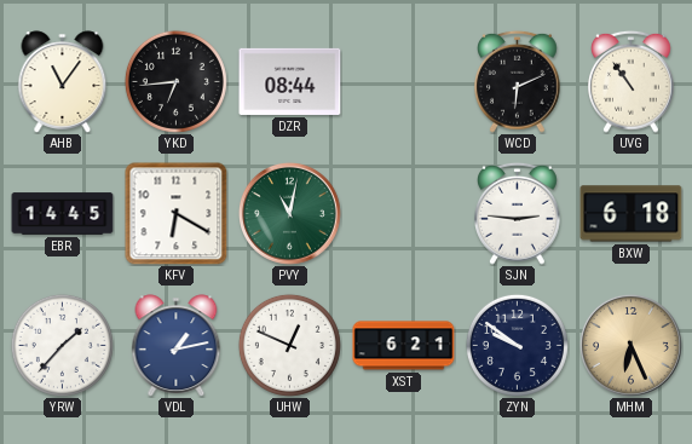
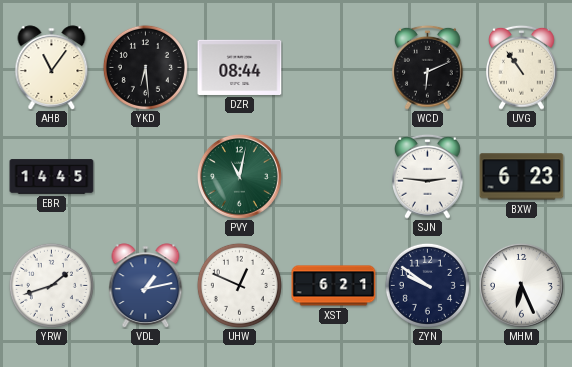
YKD: 6:44 -> 6:29
KFV: 6:20 -> none
BXW: 6:18 -> 6:23
YRW: 1:37 -> 1:42
MHM dial: champagne -> white
